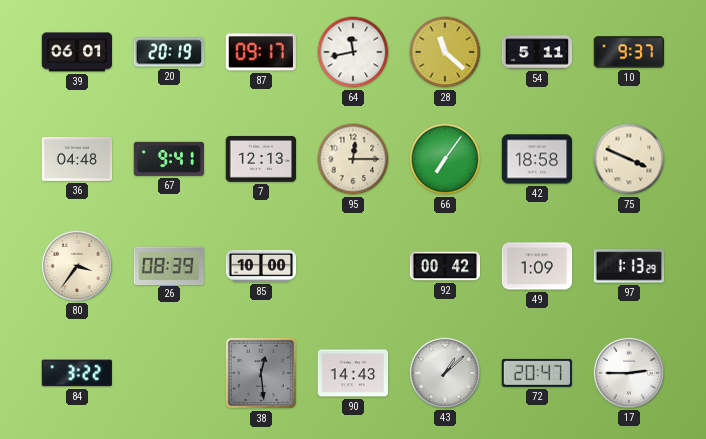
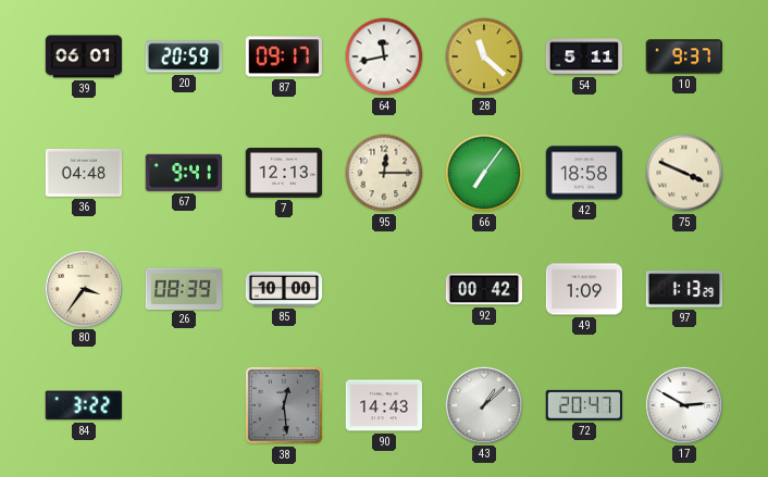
20: 20:19 -> 20:59
17: 2:45 -> 2:50
